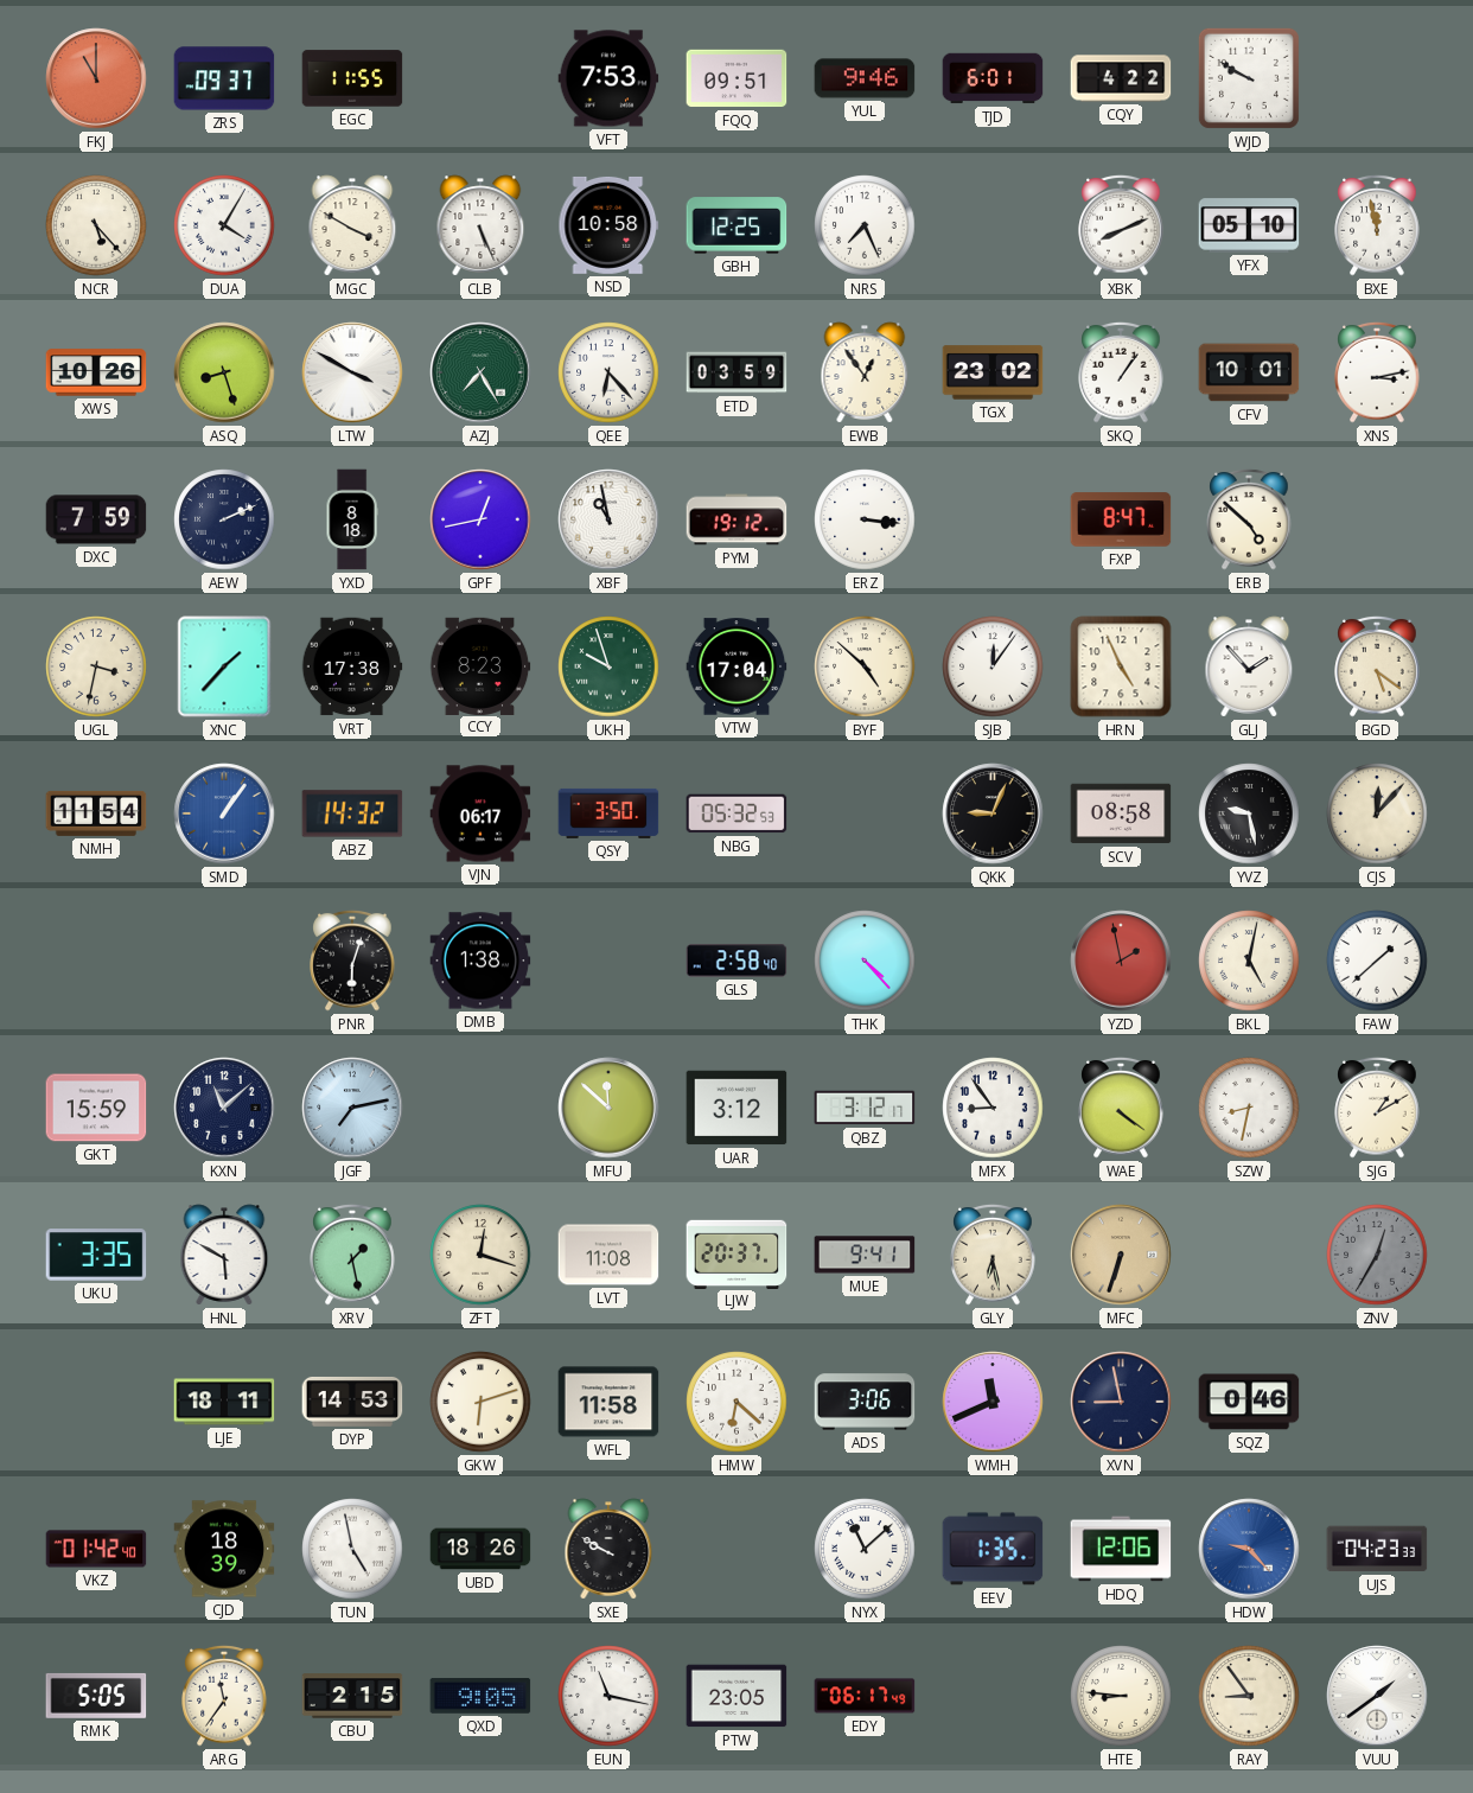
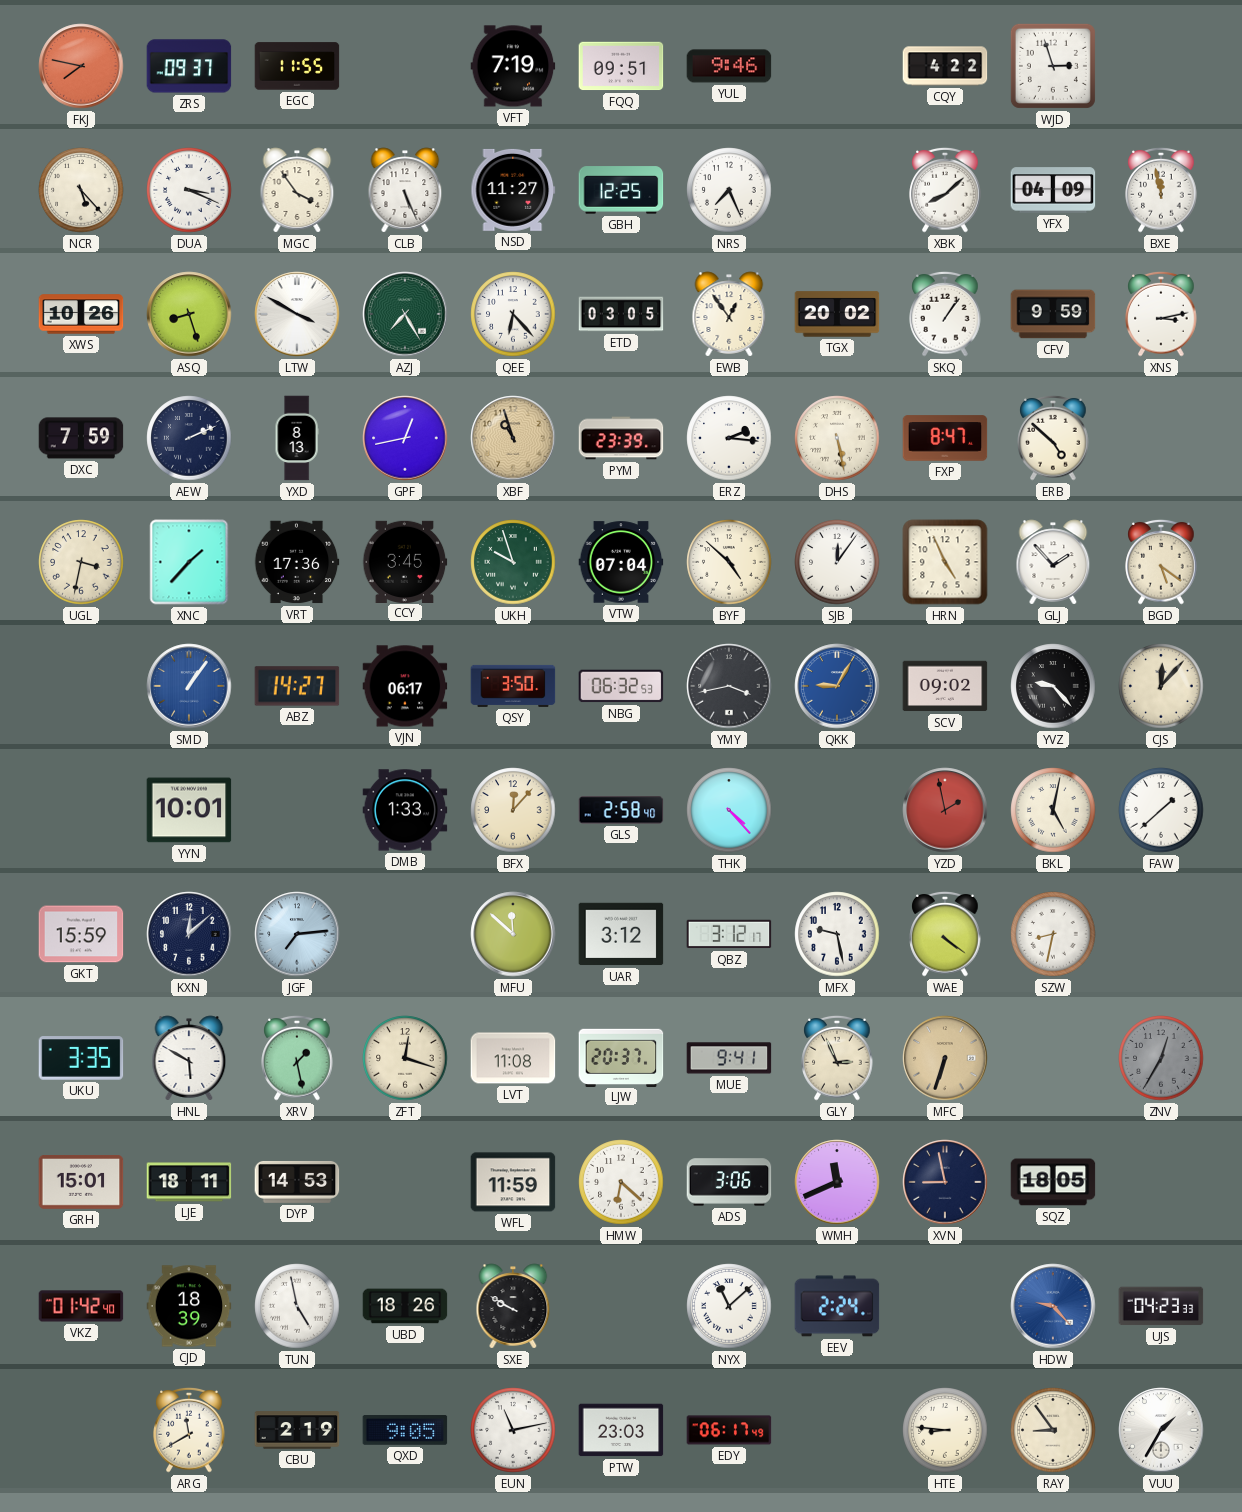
FKJ: 11:00 -> 7:47
VFT: 7:53 -> 7:19
TJD: 6:01 -> none
WJD: 9:50 -> 2:57
DUA: 4:05 -> 3:19
MGC: 3:50 -> 3:54
NSD: 10:58 -> 11:27
XBK: 8:11 -> 8:08
YFX: 05:10 -> 04:09
ETD: 03:59 -> 03:05
TGX: 23:02 -> 20:02
CFV: 10:01 -> 9:59
YXD: 8:18 -> 8:13
XBF: 10:58 -> 10:57
XBF dial: white -> champagne
PYM: 19:12 -> 23:39
ERZ: 3:16 -> 2:16
DHS: none -> 5:28
VRT: 17:38 -> 17:36
CCY: 8:23 -> 3:45
VTW: 17:04 -> 07:04
NMH: 11:54 -> none
ABZ: 14:32 -> 14:27
NBG: 05:32 -> 06:32
YMY: none -> 3:43
QKK: 9:04 -> 9:05
QKK dial: black -> blue
SCV: 08:58 -> 09:02
YVZ: 9:28 -> 9:23
YYN: none -> 10:01
PNR: 6:03 -> none
DMB: 1:38 -> 1:33
BFX: none -> 12:07
KXN: 11:08 -> 12:08
JGF: 7:13 -> 7:14
MFX: 8:54 -> 9:28
SJG: 1:10 -> none
GLY: 6:28 -> 2:56
GRH: none -> 15:01
GKW: 6:12 -> none
WFL: 11:58 -> 11:59
SQZ: 0:46 -> 18:05
EEV: 1:35 -> 2:24
HDQ: 12:06 -> none
RMK: 5:05 -> none
ARG: 11:36 -> 11:40
CBU: 2:15 -> 2:19
EUN: 11:17 -> 11:13
PTW: 23:05 -> 23:03
VUU: 1:39 -> 1:35
